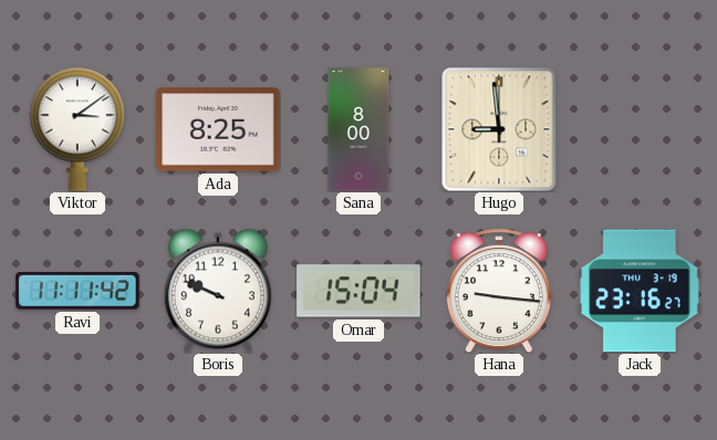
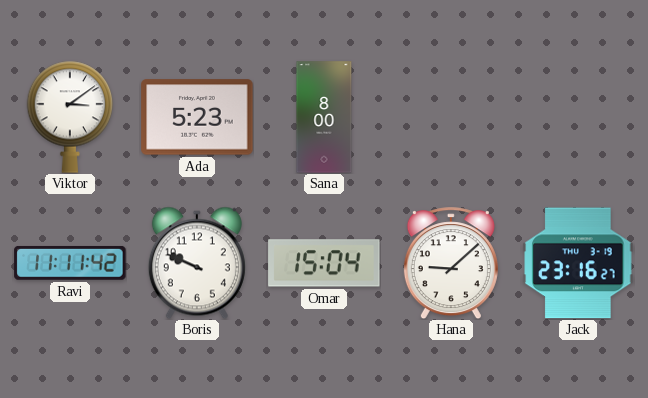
Ada: 8:25 -> 5:23
Hugo: 8:59 -> none
Hana: 9:16 -> 9:08
